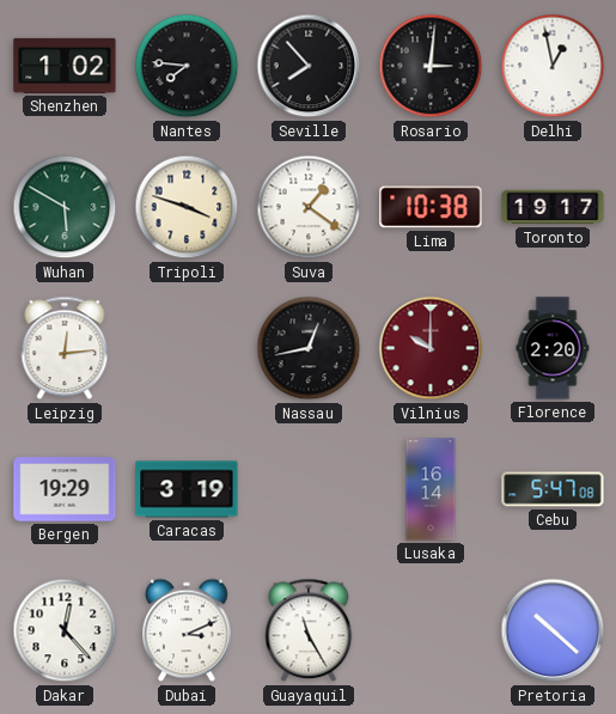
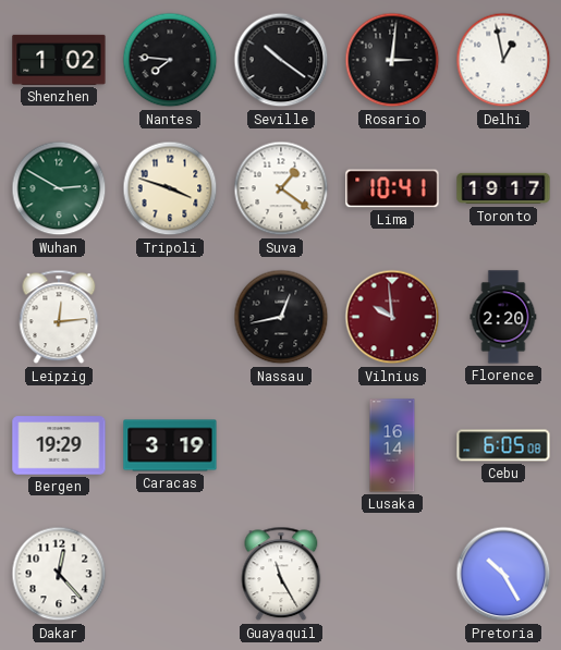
Seville: 7:53 -> 10:21
Wuhan: 5:50 -> 2:50
Lima: 10:38 -> 10:41
Vilnius: 10:00 -> 9:59
Cebu: 5:47 -> 6:05
Dubai: 3:11 -> none
Pretoria: 10:22 -> 10:25
